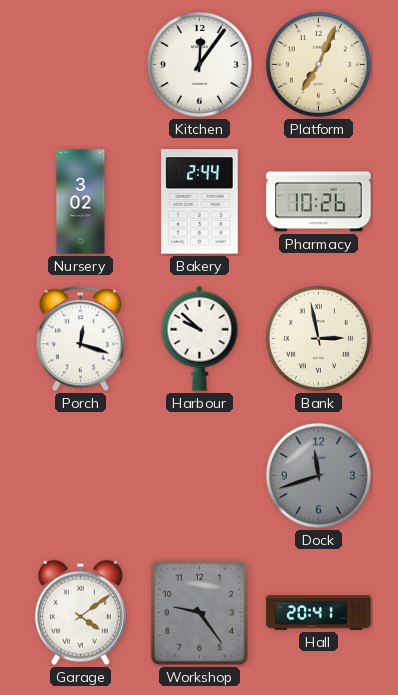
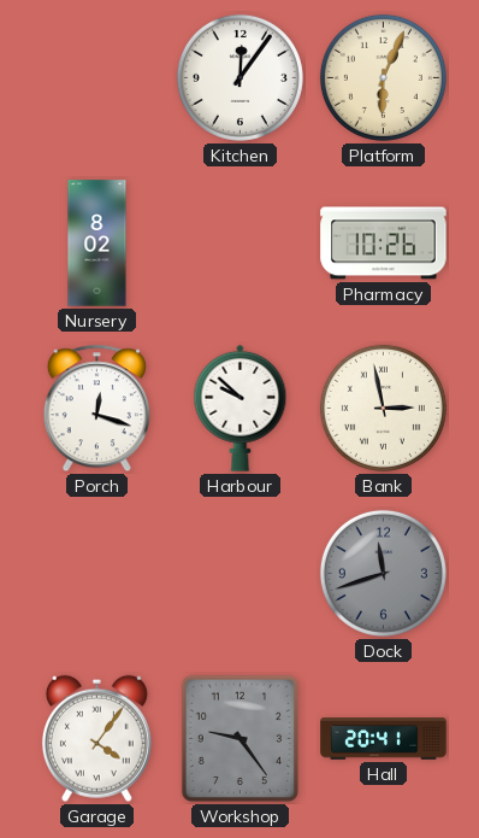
Platform: 7:04 -> 6:04
Nursery: 3:02 -> 8:02
Bakery: 2:44 -> none
Garage: 4:09 -> 4:06
